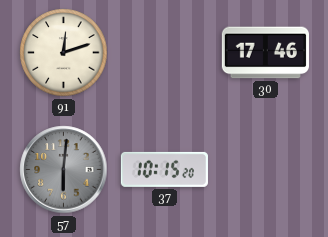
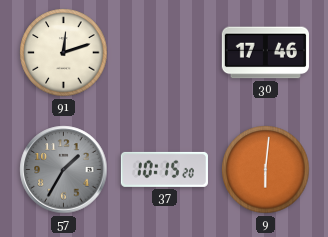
57: 6:01 -> 1:35
9: none -> 6:01
